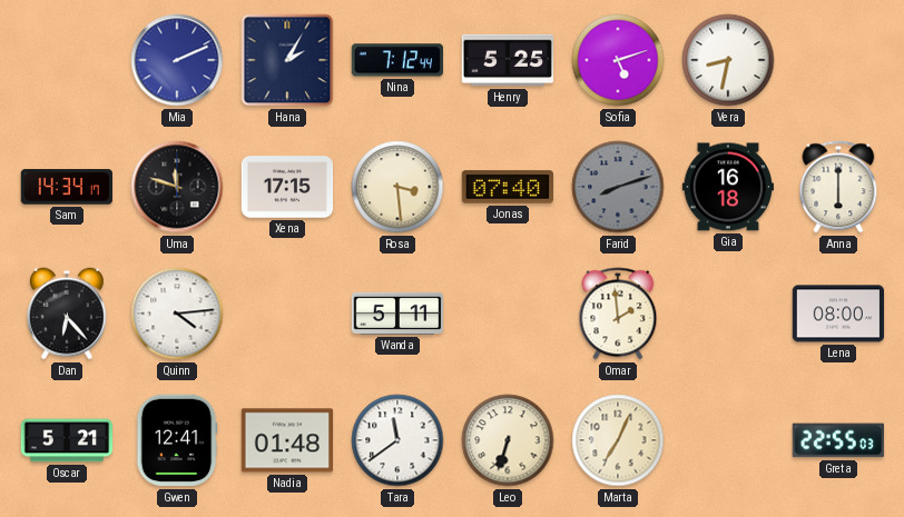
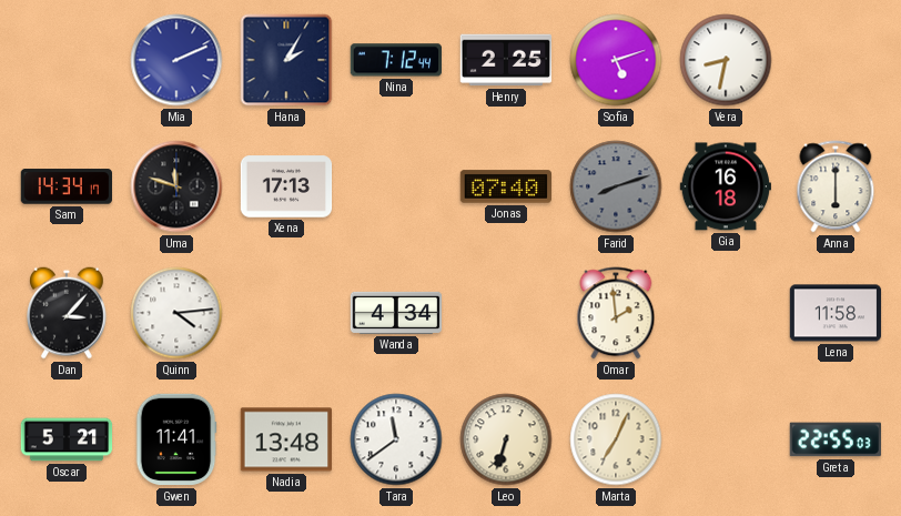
Henry: 5:25 -> 2:25
Xena: 17:15 -> 17:13
Rosa: 3:29 -> none
Dan: 6:23 -> 3:07
Wanda: 5:11 -> 4:34
Lena: 08:00 -> 11:58
Gwen: 12:41 -> 11:41
Nadia: 01:48 -> 13:48
